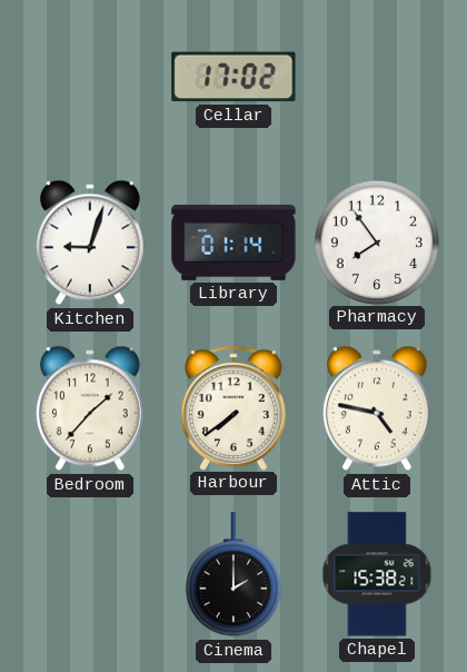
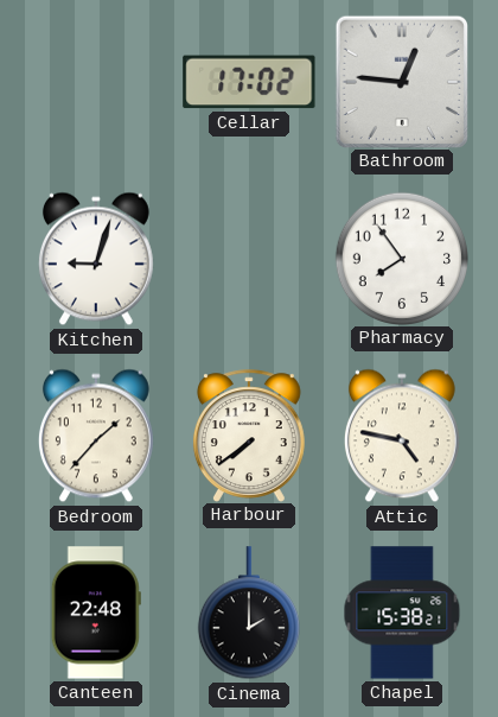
Bathroom: none -> 12:46
Library: 01:14 -> none
Canteen: none -> 22:48
